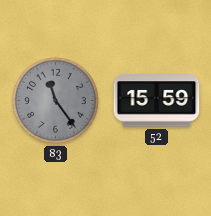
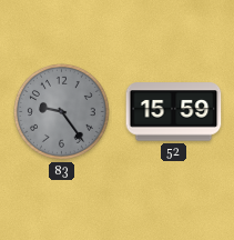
83: 11:24 -> 9:24
